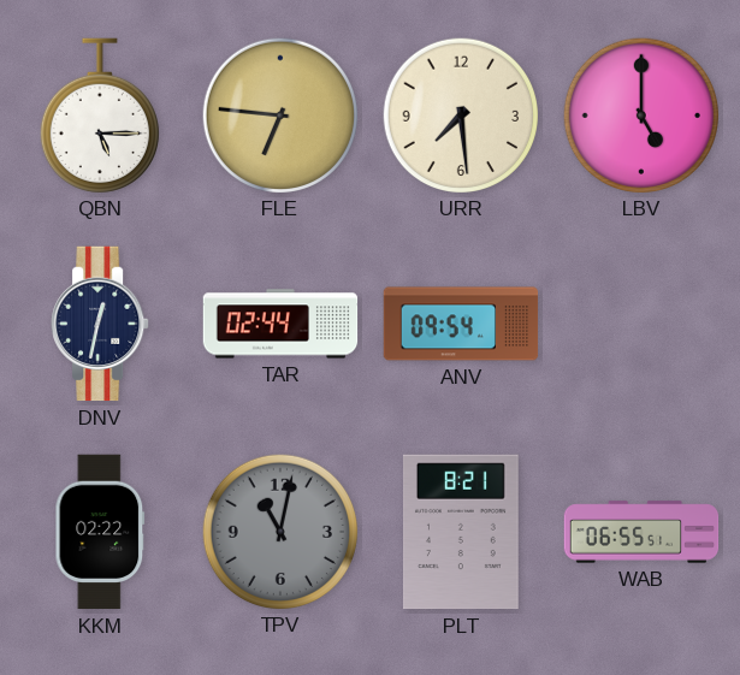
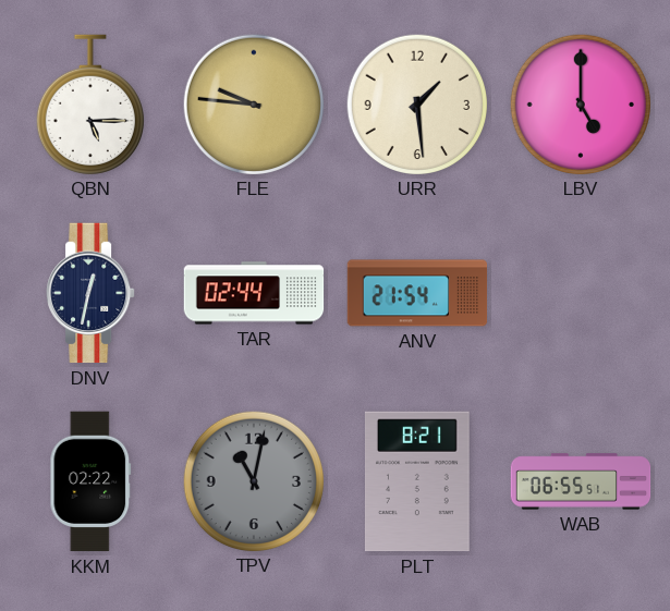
FLE: 6:46 -> 9:46
URR: 7:29 -> 1:29
ANV: 09:54 -> 21:54
